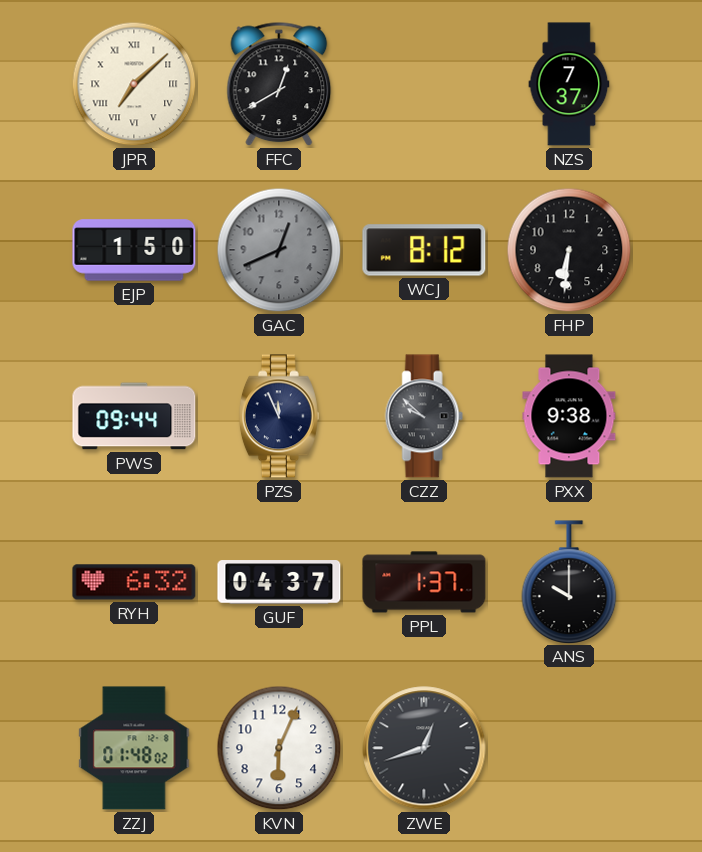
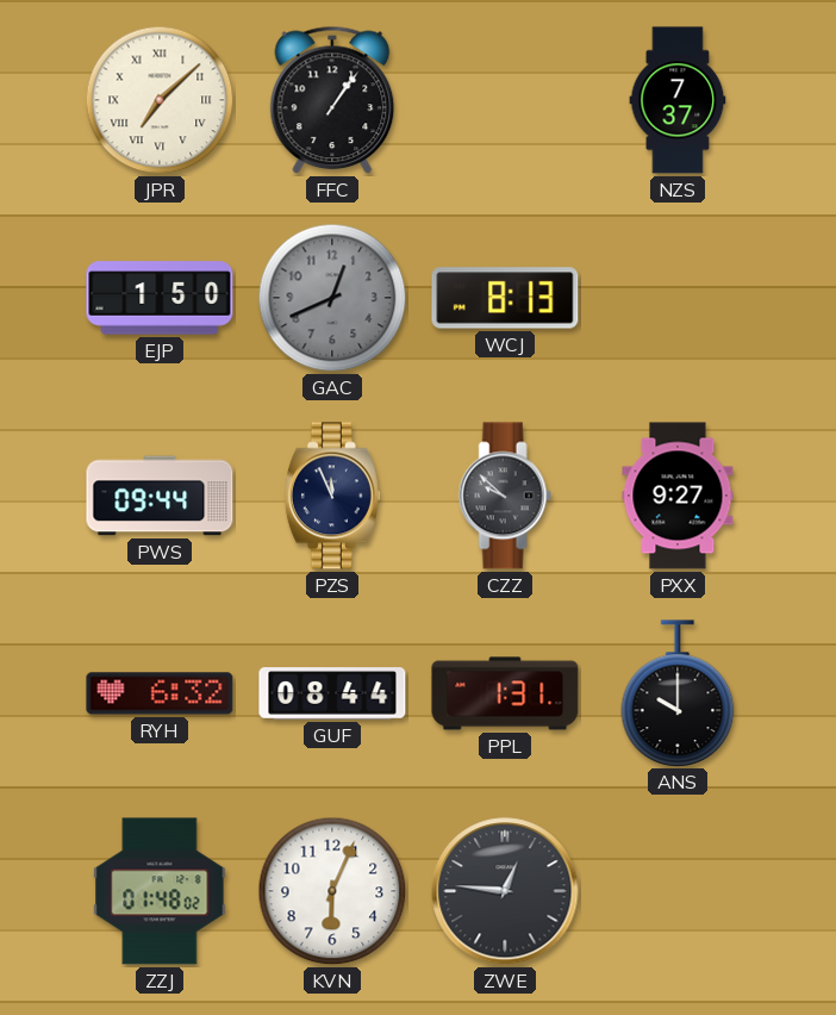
FFC: 12:40 -> 1:06
WCJ: 8:12 -> 8:13
FHP: 6:31 -> none
PXX: 9:38 -> 9:27
GUF: 04:37 -> 08:44
PPL: 1:37 -> 1:31
ZWE: 12:42 -> 12:46
